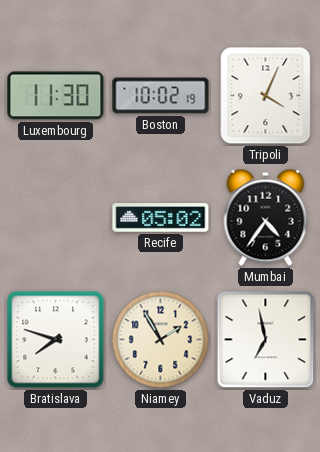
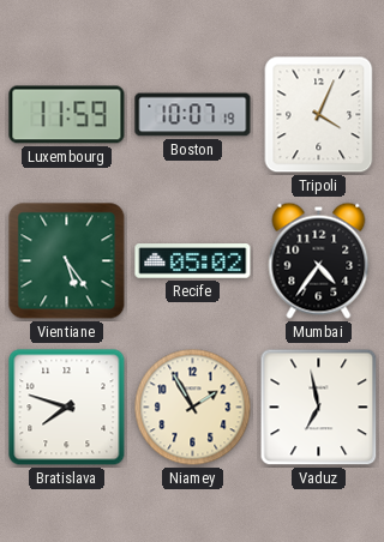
Luxembourg: 11:30 -> 11:59
Boston: 10:02 -> 10:07
Vientiane: none -> 5:24
